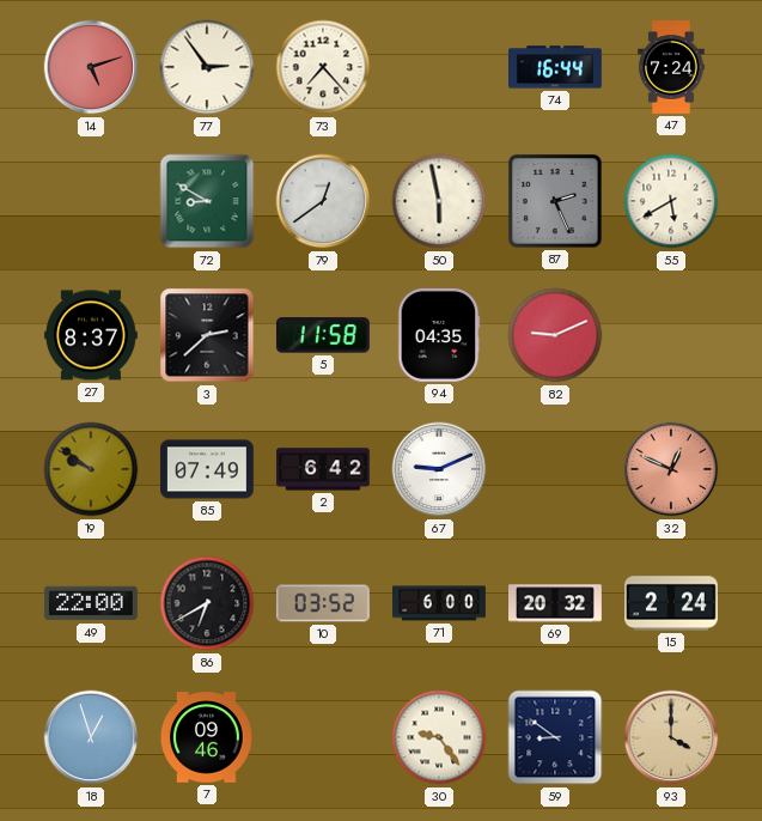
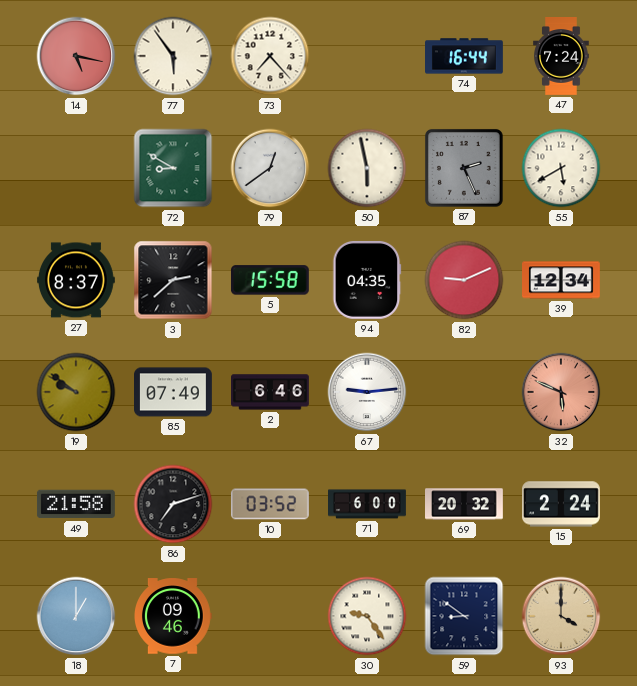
14: 5:12 -> 5:17
77: 2:54 -> 5:54
5: 11:58 -> 15:58
39: none -> 12:34
2: 6:42 -> 6:46
67: 9:11 -> 9:14
32: 12:49 -> 5:49
49: 22:00 -> 21:58
86: 6:40 -> 7:12
18: 12:57 -> 1:00
